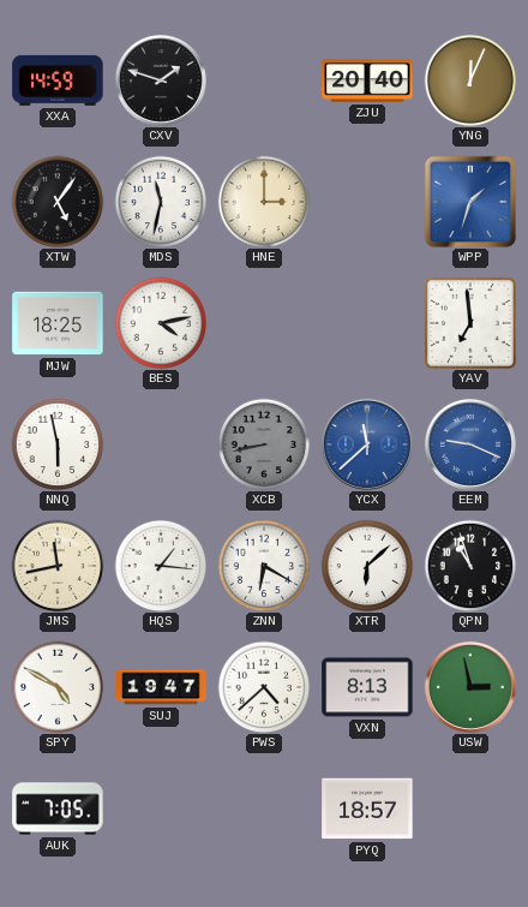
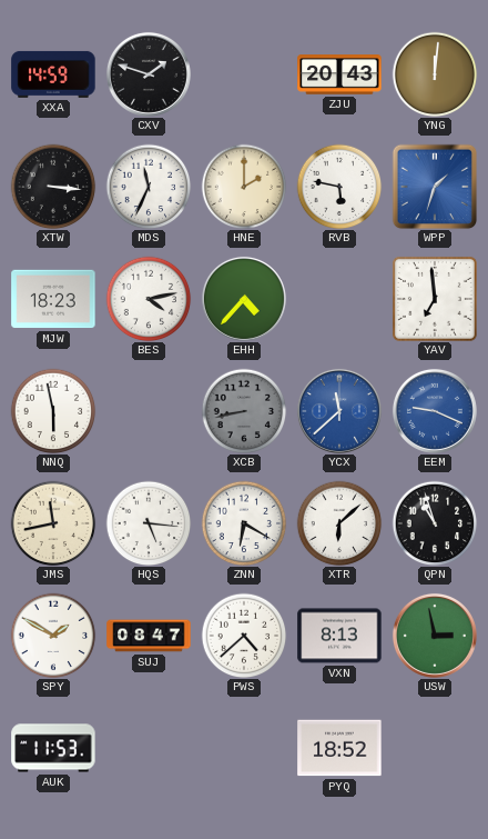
ZJU: 20:40 -> 20:43
YNG: 12:04 -> 12:01
XTW: 5:06 -> 3:16
MDS: 11:32 -> 11:34
HNE: 3:00 -> 2:00
RVB: none -> 5:47
MJW: 18:25 -> 18:23
EHH: none -> 4:37
HQS: 1:16 -> 5:16
SPY: 4:50 -> 1:50
SUJ: 19:47 -> 08:47
AUK: 7:05 -> 11:53
PYQ: 18:57 -> 18:52
